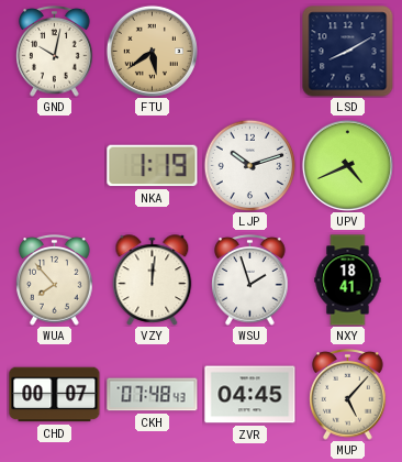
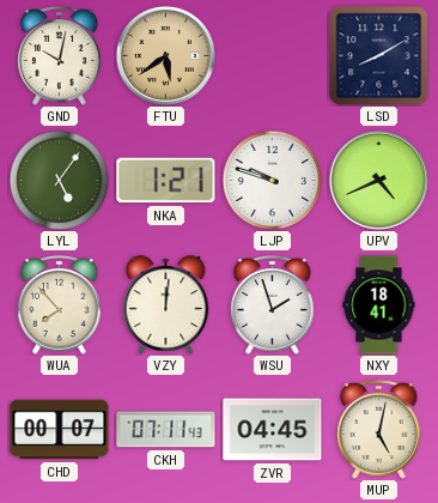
LYL: none -> 5:06
NKA: 1:19 -> 1:21
LJP: 10:12 -> 9:48
CKH: 07:48 -> 07:11
MUP: 5:07 -> 5:02
